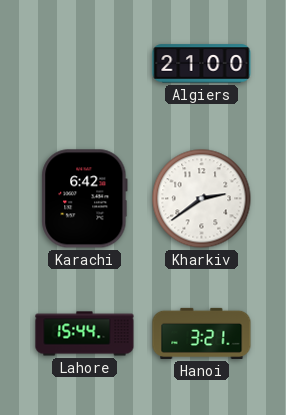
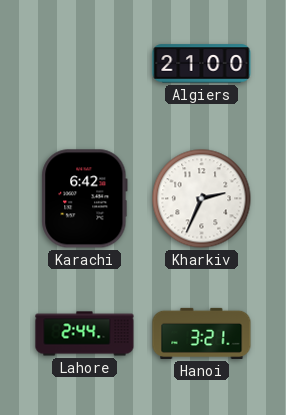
Kharkiv: 2:39 -> 2:34
Lahore: 15:44 -> 2:44
